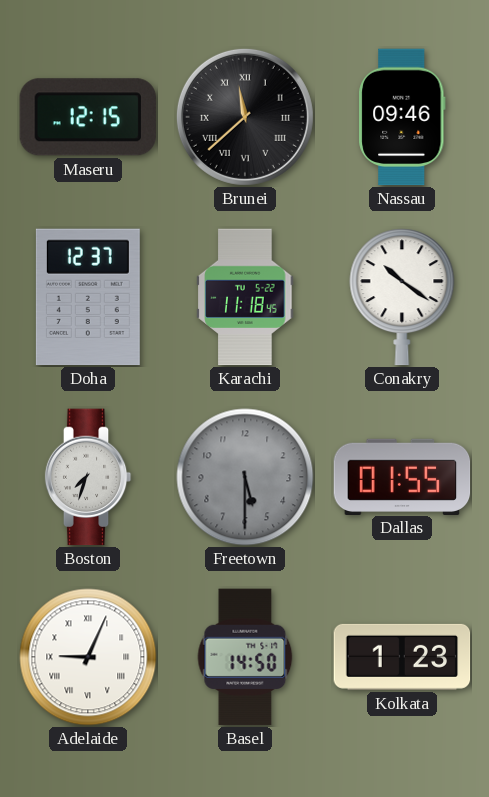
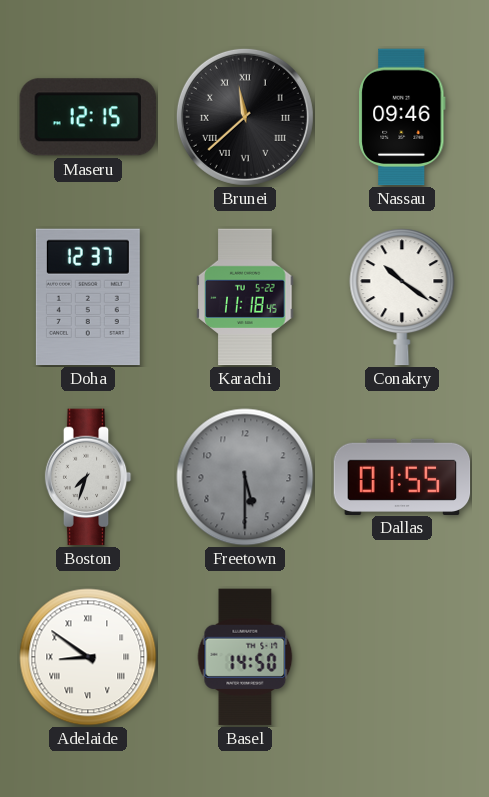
Adelaide: 9:04 -> 8:51
Kolkata: 1:23 -> none
